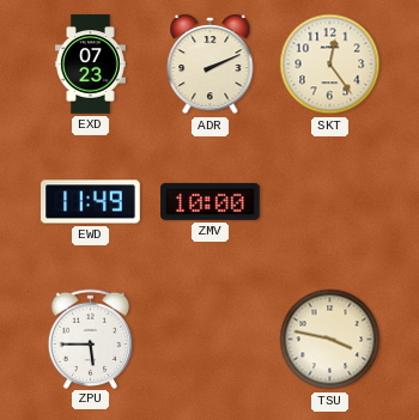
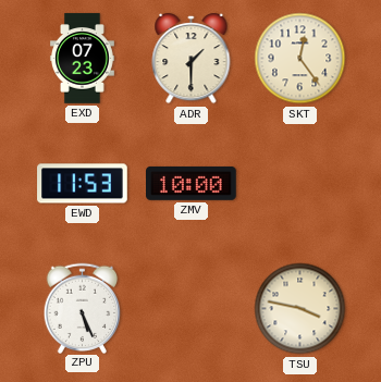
ADR: 2:11 -> 1:30
EWD: 11:49 -> 11:53
ZPU: 5:45 -> 5:26
